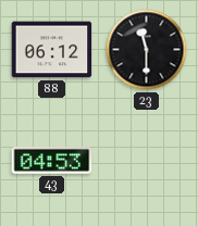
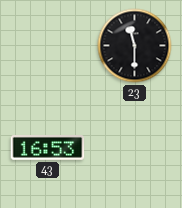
88: 06:12 -> none
43: 04:53 -> 16:53
